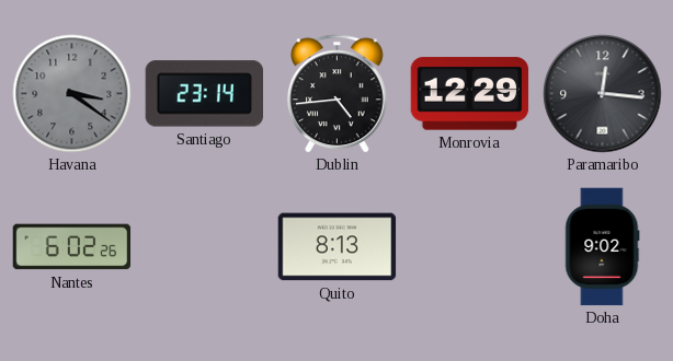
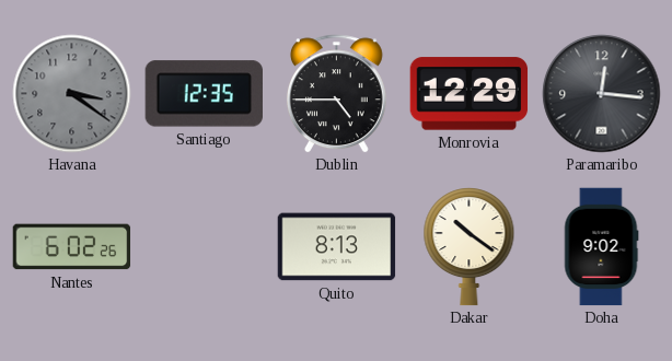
Santiago: 23:14 -> 12:35
Dublin: 4:44 -> 4:45
Dakar: none -> 10:21
